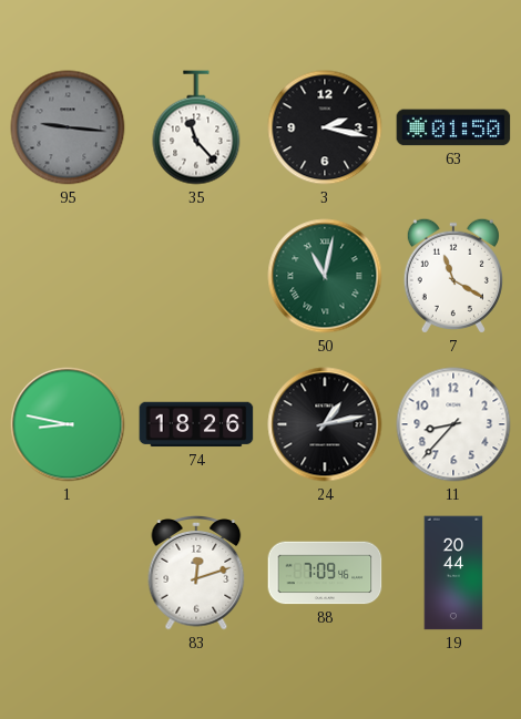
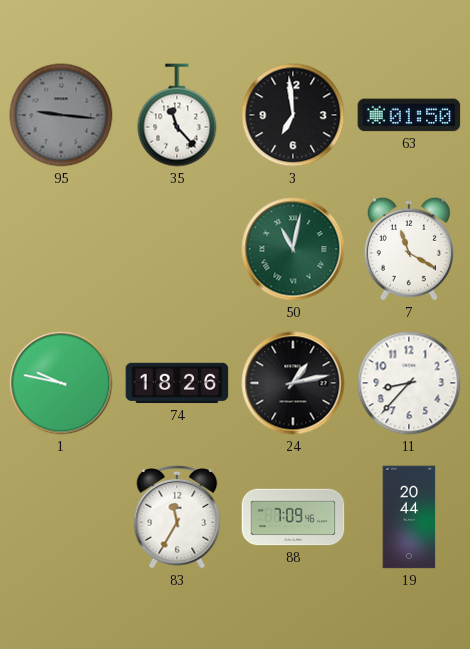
3: 2:17 -> 6:59
1: 8:47 -> 9:47
83: 12:12 -> 11:35
